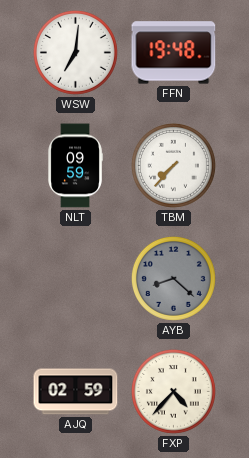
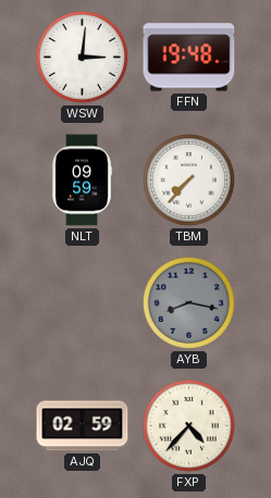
WSW: 7:01 -> 3:01
AYB: 8:22 -> 8:17
